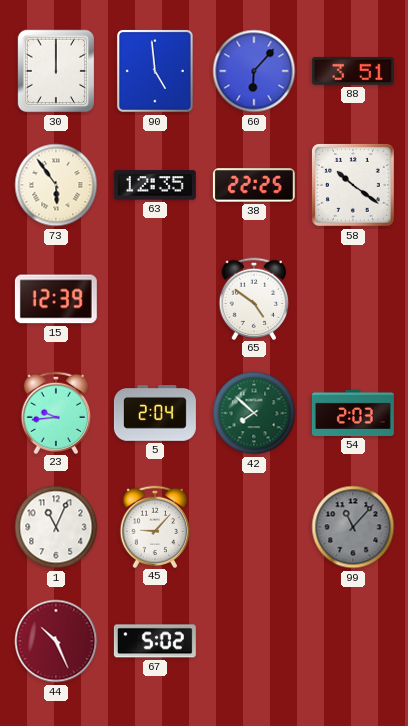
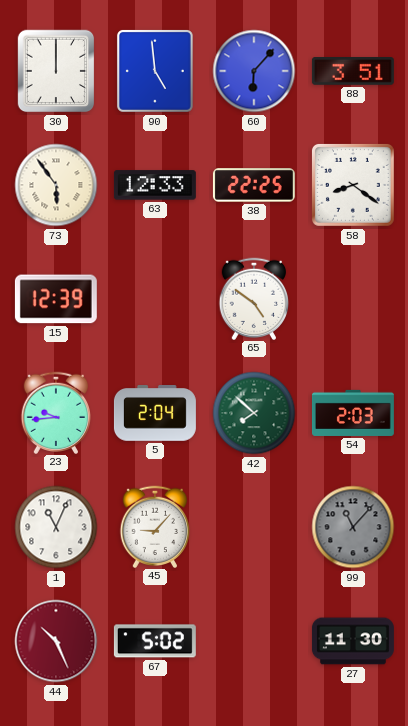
63: 12:35 -> 12:33
58: 10:21 -> 8:21
27: none -> 11:30
